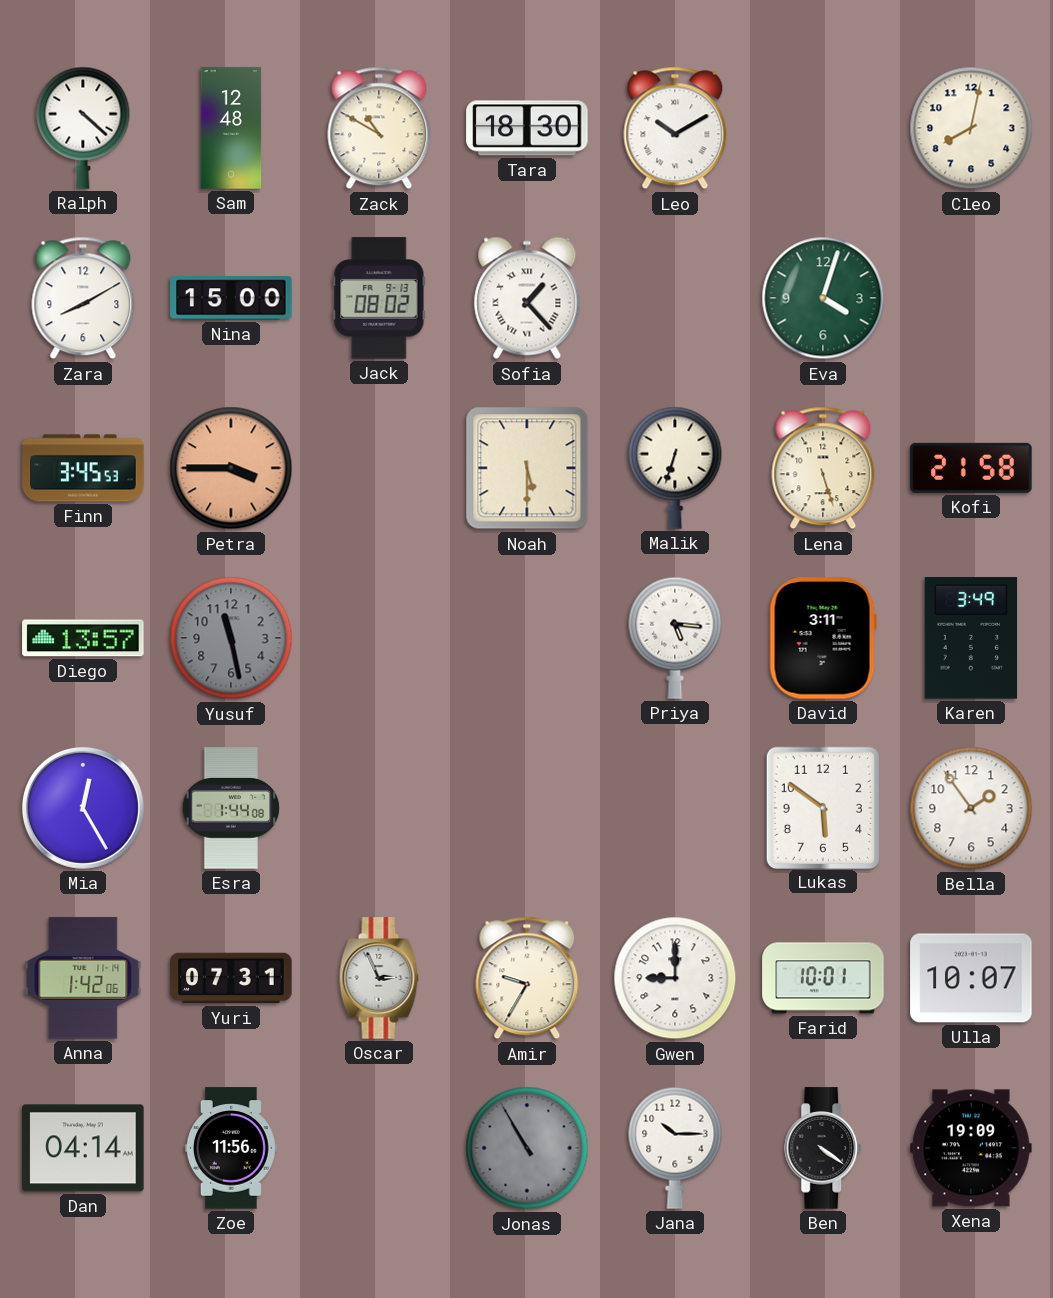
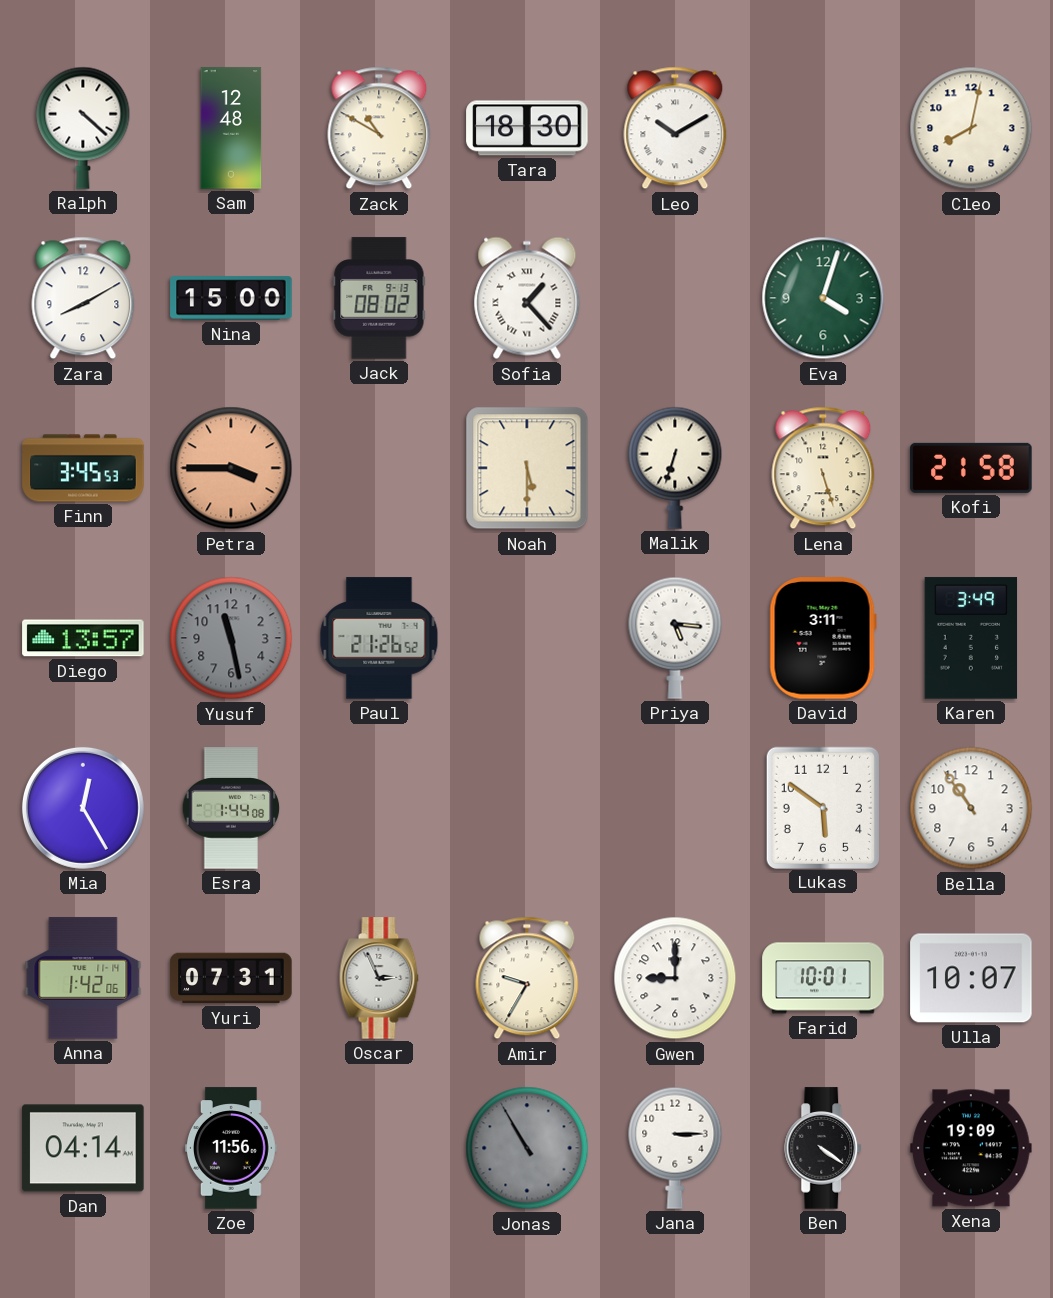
Paul: none -> 21:26
Bella: 1:54 -> 10:54
Jana: 10:15 -> 3:15
